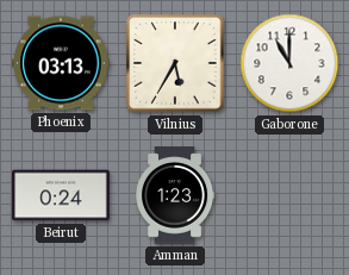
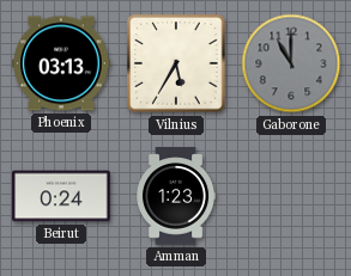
Gaborone dial: white -> grey
